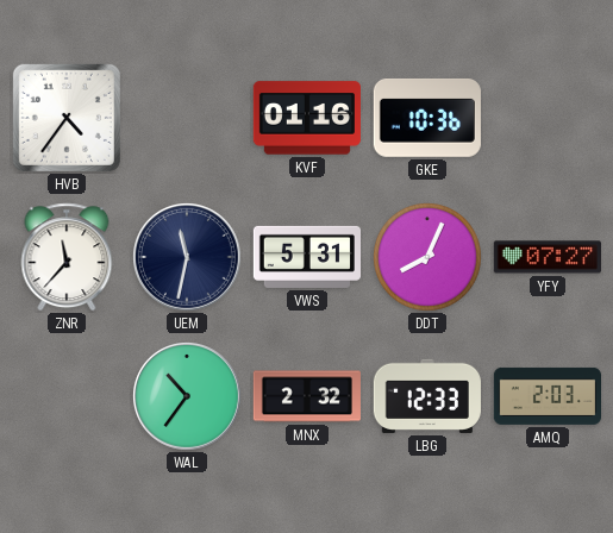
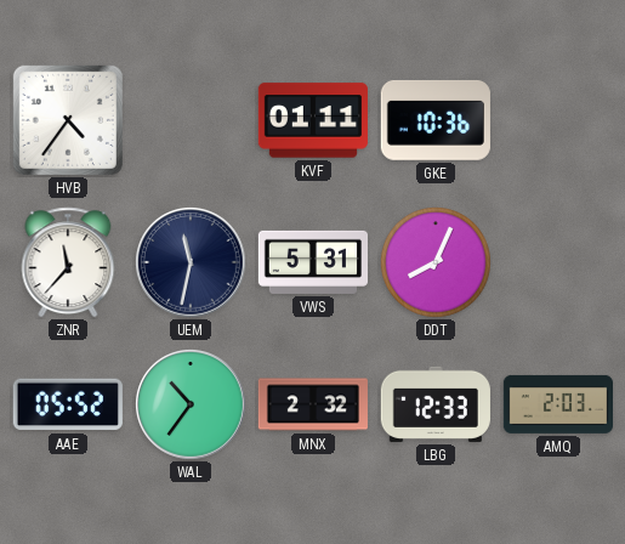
KVF: 01:16 -> 01:11
YFY: 07:27 -> none
AAE: none -> 05:52
